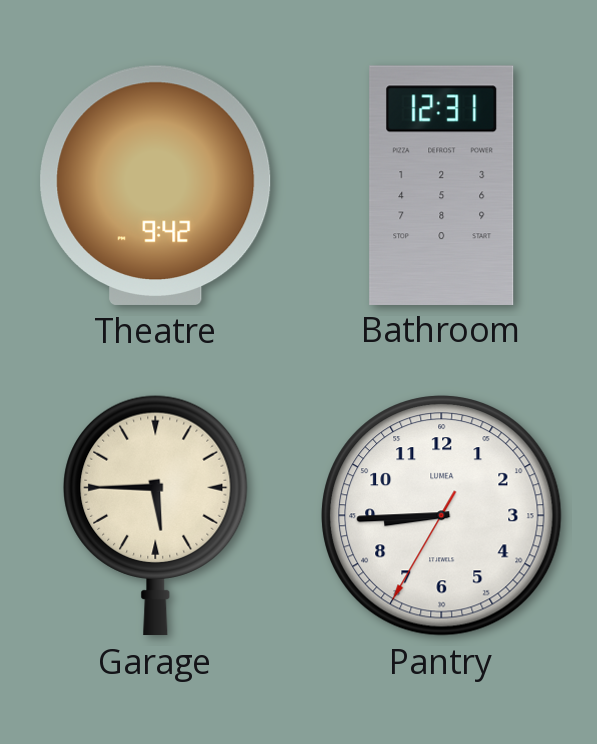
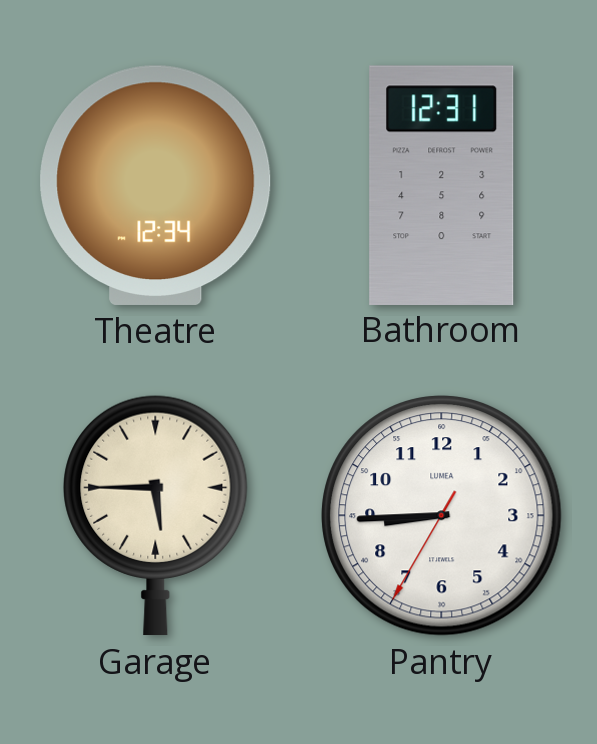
Theatre: 9:42 -> 12:34
